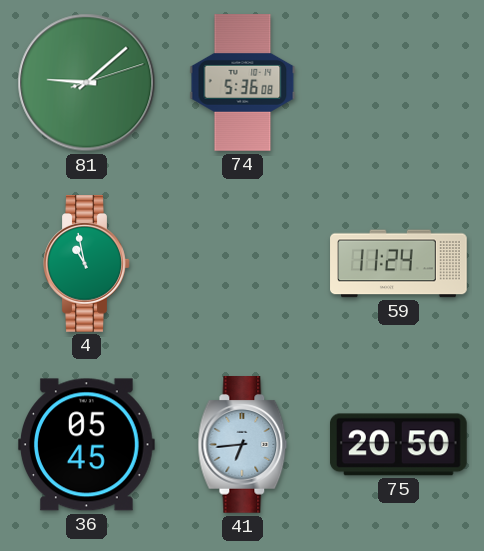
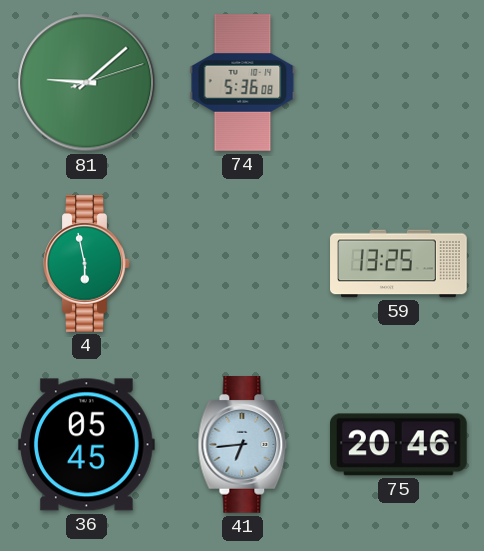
4: 10:58 -> 5:58
59: 11:24 -> 13:25
75: 20:50 -> 20:46
